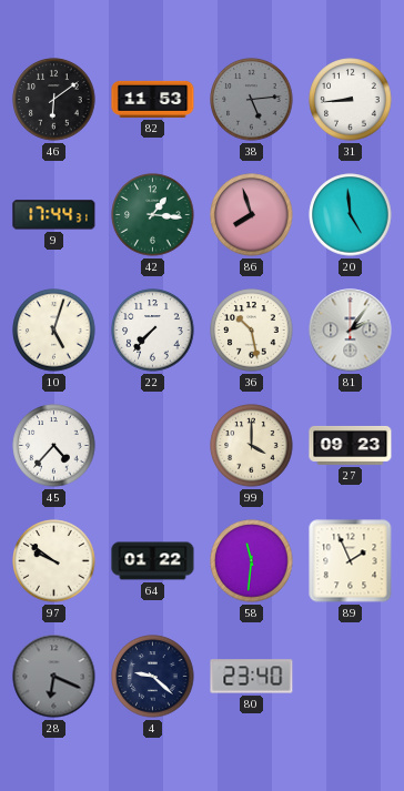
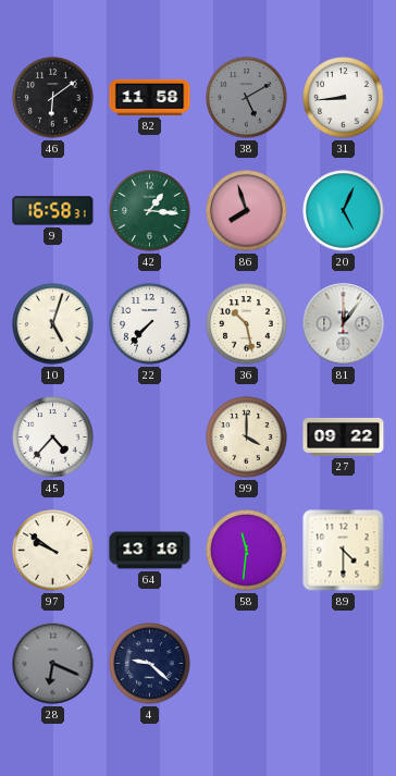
82: 11:53 -> 11:58
38: 5:14 -> 5:10
9: 17:44 -> 16:58
20: 4:59 -> 5:04
81: 2:06 -> 12:06
27: 09:23 -> 09:22
64: 01:22 -> 13:16
89: 1:56 -> 4:30
80: 23:40 -> none
